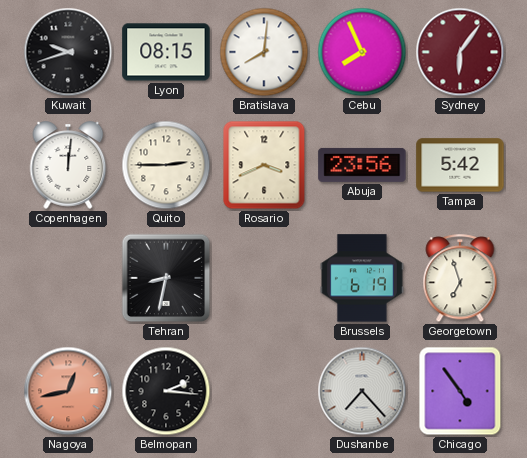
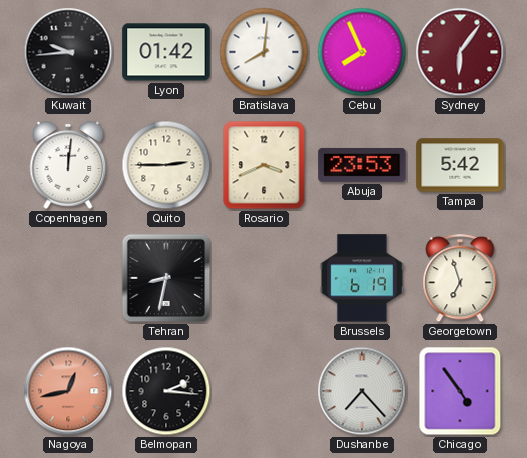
Kuwait: 9:42 -> 9:44
Lyon: 08:15 -> 01:42
Abuja: 23:56 -> 23:53
